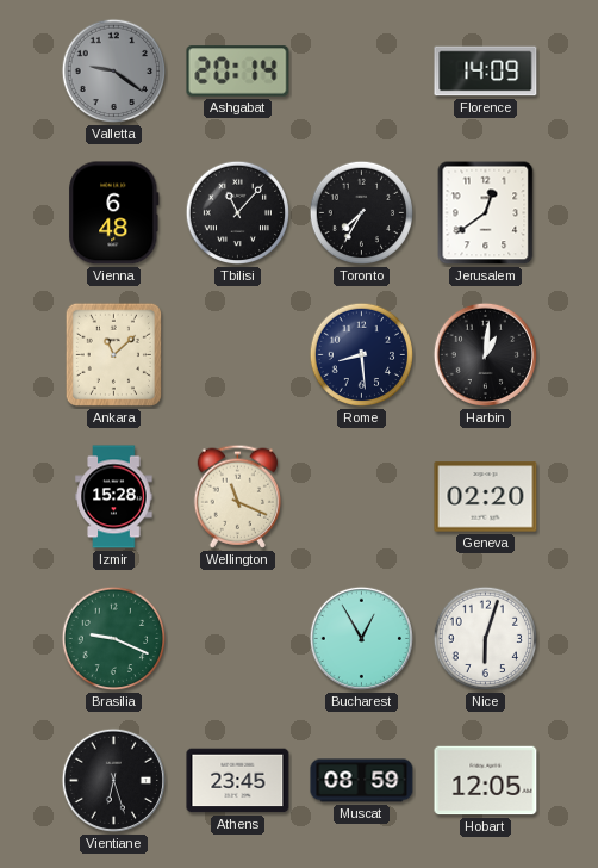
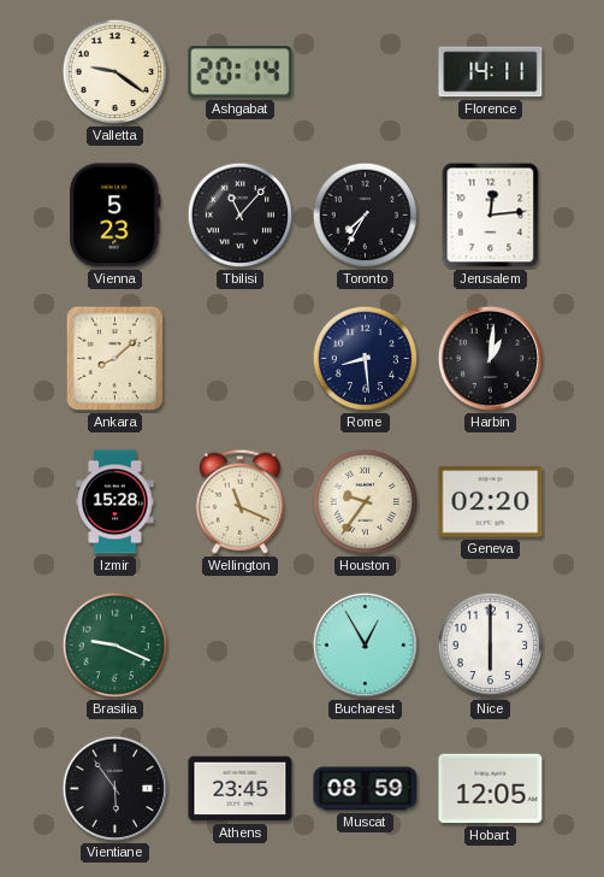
Valletta dial: grey -> cream
Florence: 14:09 -> 14:11
Vienna: 6:48 -> 5:23
Jerusalem: 12:39 -> 12:14
Ankara: 11:08 -> 8:08
Houston: none -> 9:36
Nice: 6:03 -> 6:00
Vientiane: 6:27 -> 5:54
